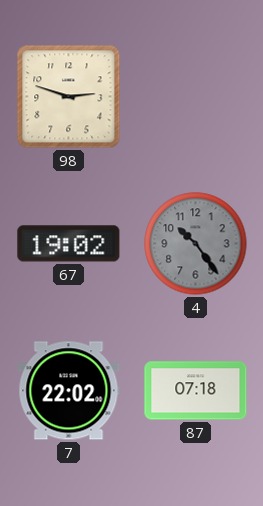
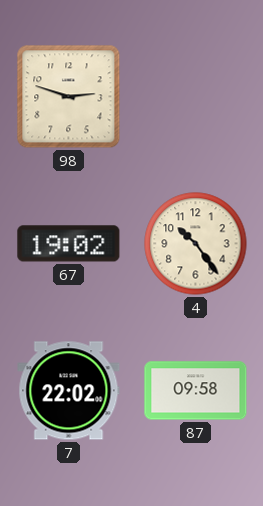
4 dial: grey -> cream
87: 07:18 -> 09:58
